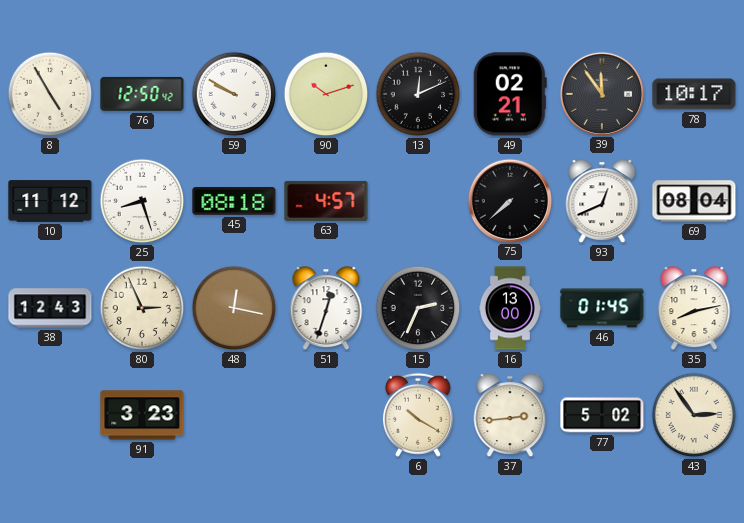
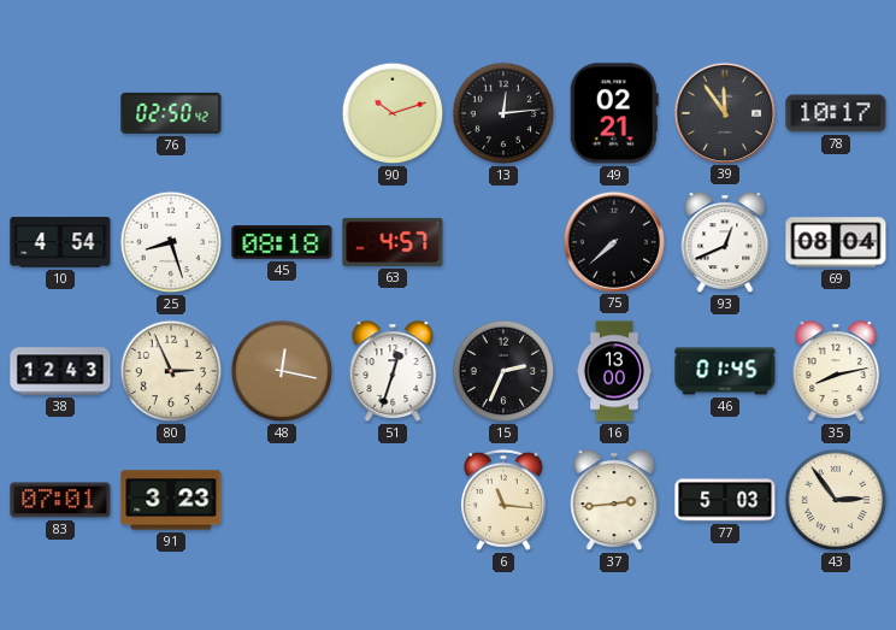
8: 4:55 -> none
76: 12:50 -> 02:50
59: 9:50 -> none
13: 12:11 -> 12:14
10: 11:12 -> 4:54
83: none -> 07:01
6: 10:20 -> 11:16
77: 5:02 -> 5:03
